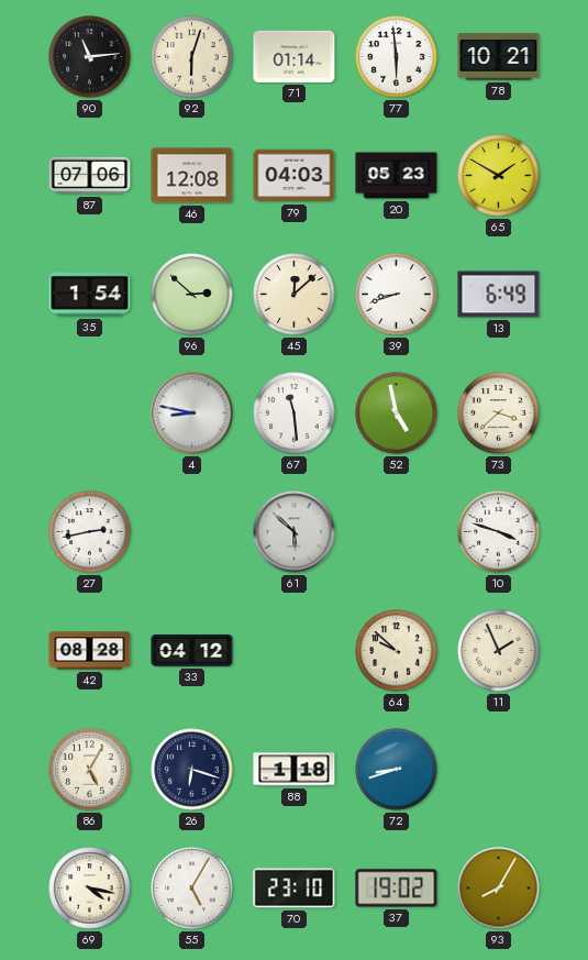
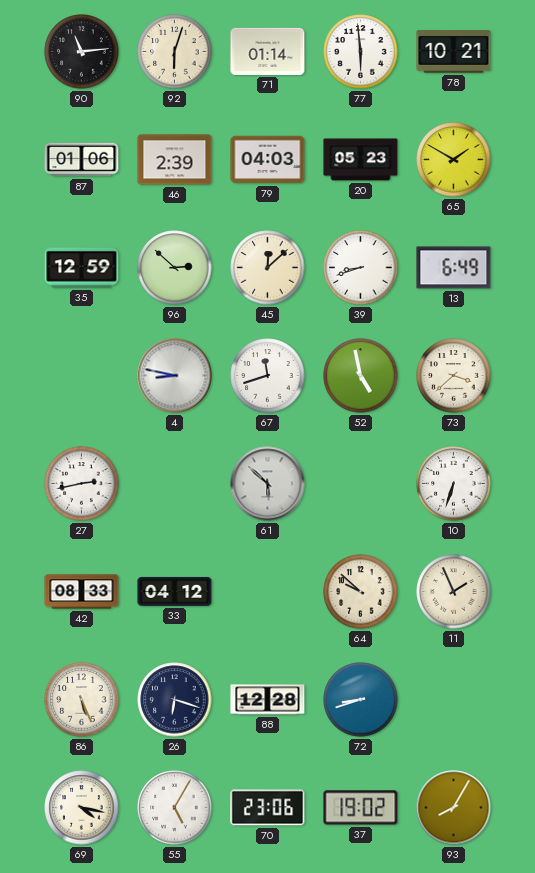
87: 07:06 -> 01:06
46: 12:08 -> 2:39
35: 1:54 -> 12:59
67: 11:29 -> 11:42
10: 3:48 -> 6:33
42: 08:28 -> 08:33
86: 5:05 -> 5:26
88: 1:18 -> 12:28
70: 23:10 -> 23:06
